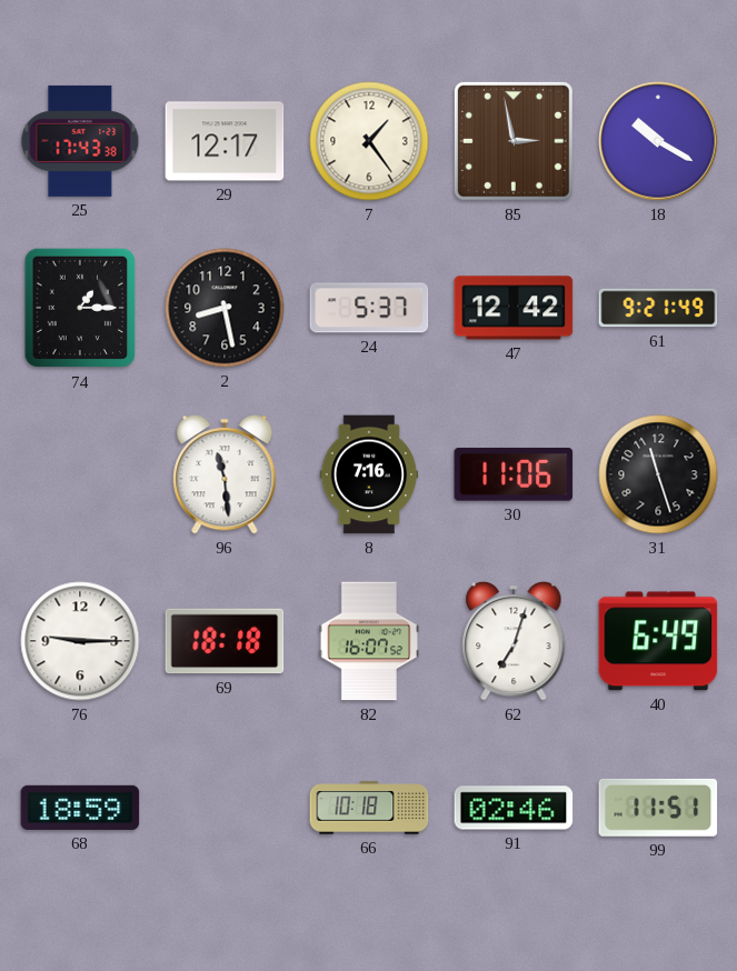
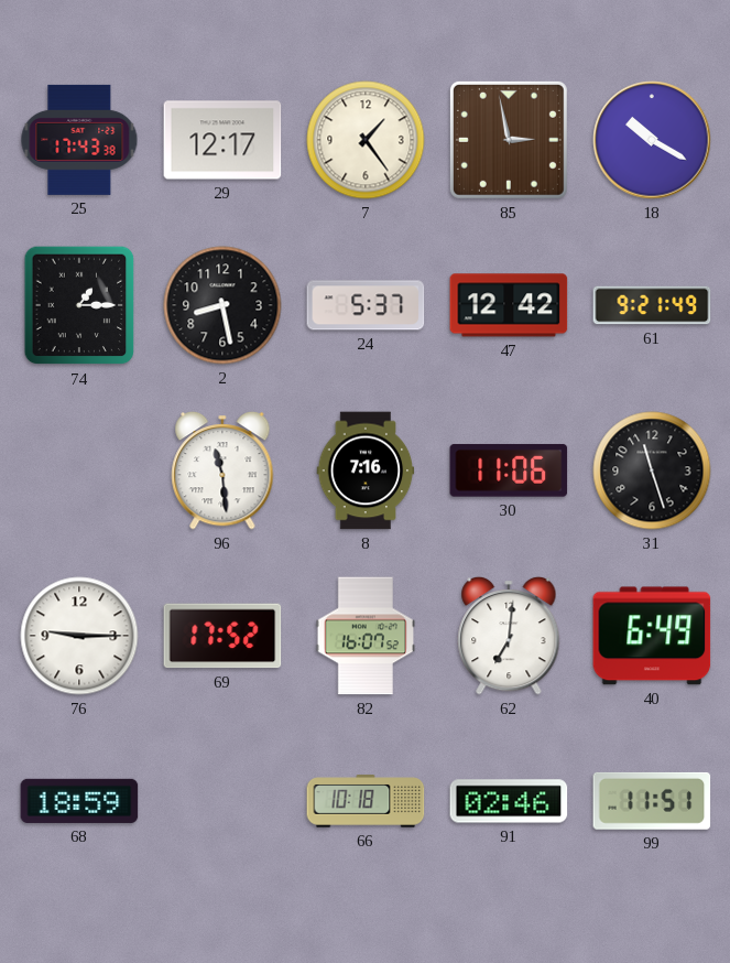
69: 18:18 -> 17:52
62: 7:03 -> 7:01
